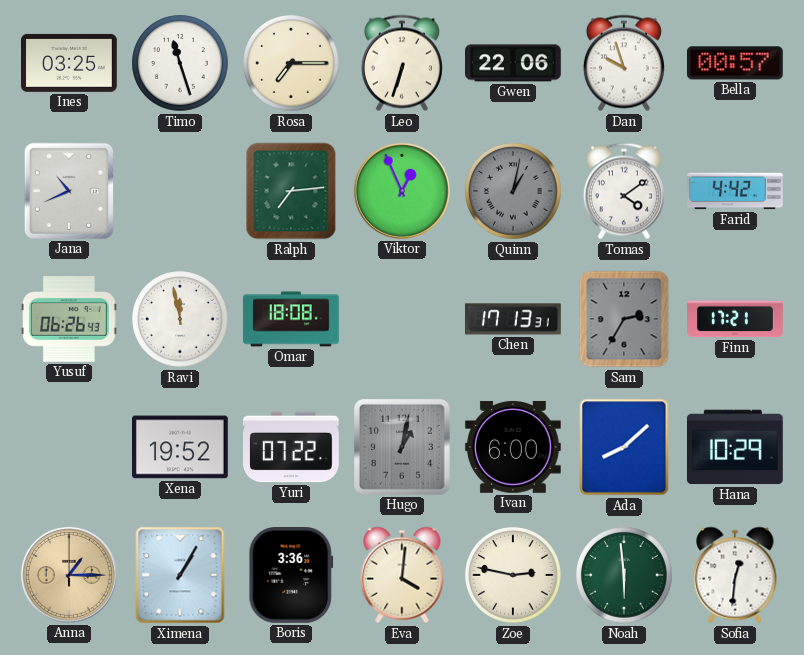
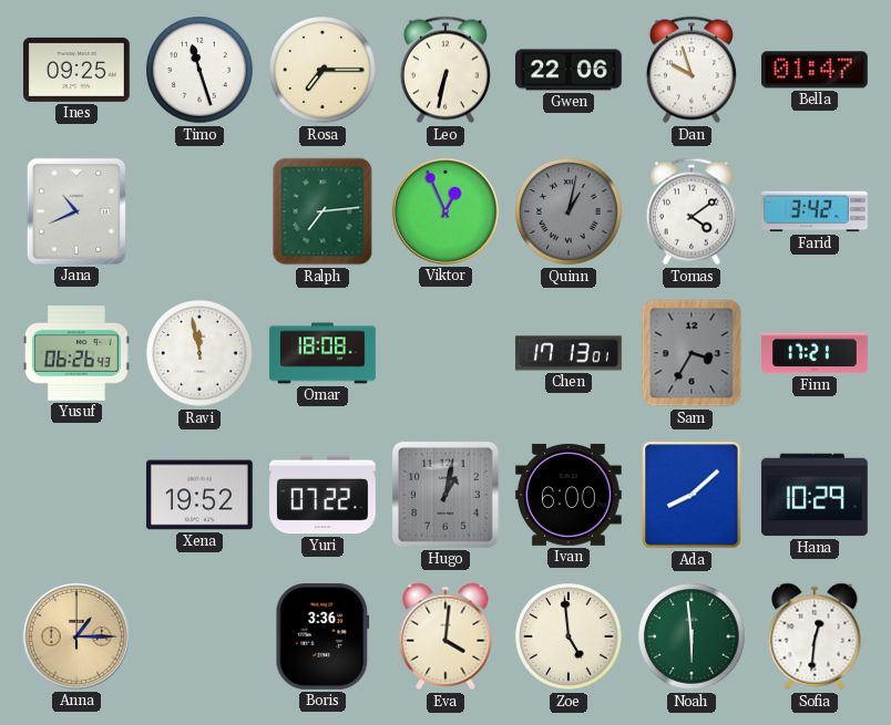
Ines: 03:25 -> 09:25
Leo: 6:33 -> 6:32
Bella: 00:57 -> 01:47
Farid: 4:42 -> 3:42
Chen: 17:13:31 -> 17:13:01
Sam: 2:35 -> 3:35
Ximena: 1:05 -> none
Zoe: 2:47 -> 4:59
